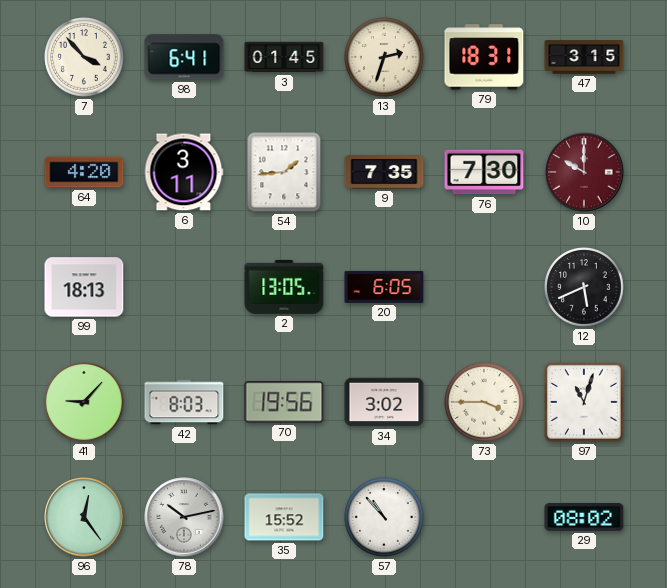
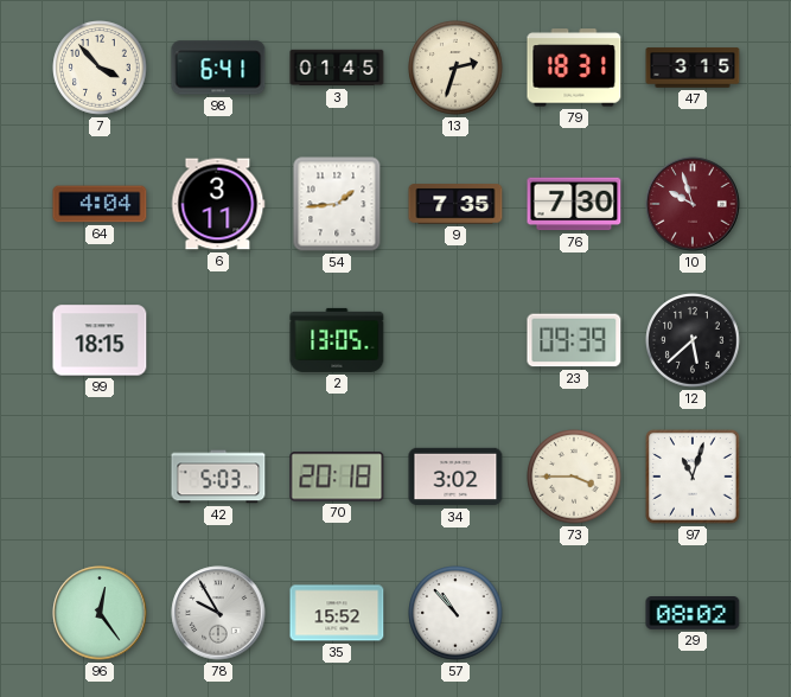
64: 4:20 -> 4:04
10: 10:00 -> 9:57
99: 18:13 -> 18:15
20: 6:05 -> none
23: none -> 09:39
12: 5:41 -> 5:38
41: 9:07 -> none
42: 8:03 -> 5:03
70: 19:56 -> 20:18
78: 10:13 -> 9:55
